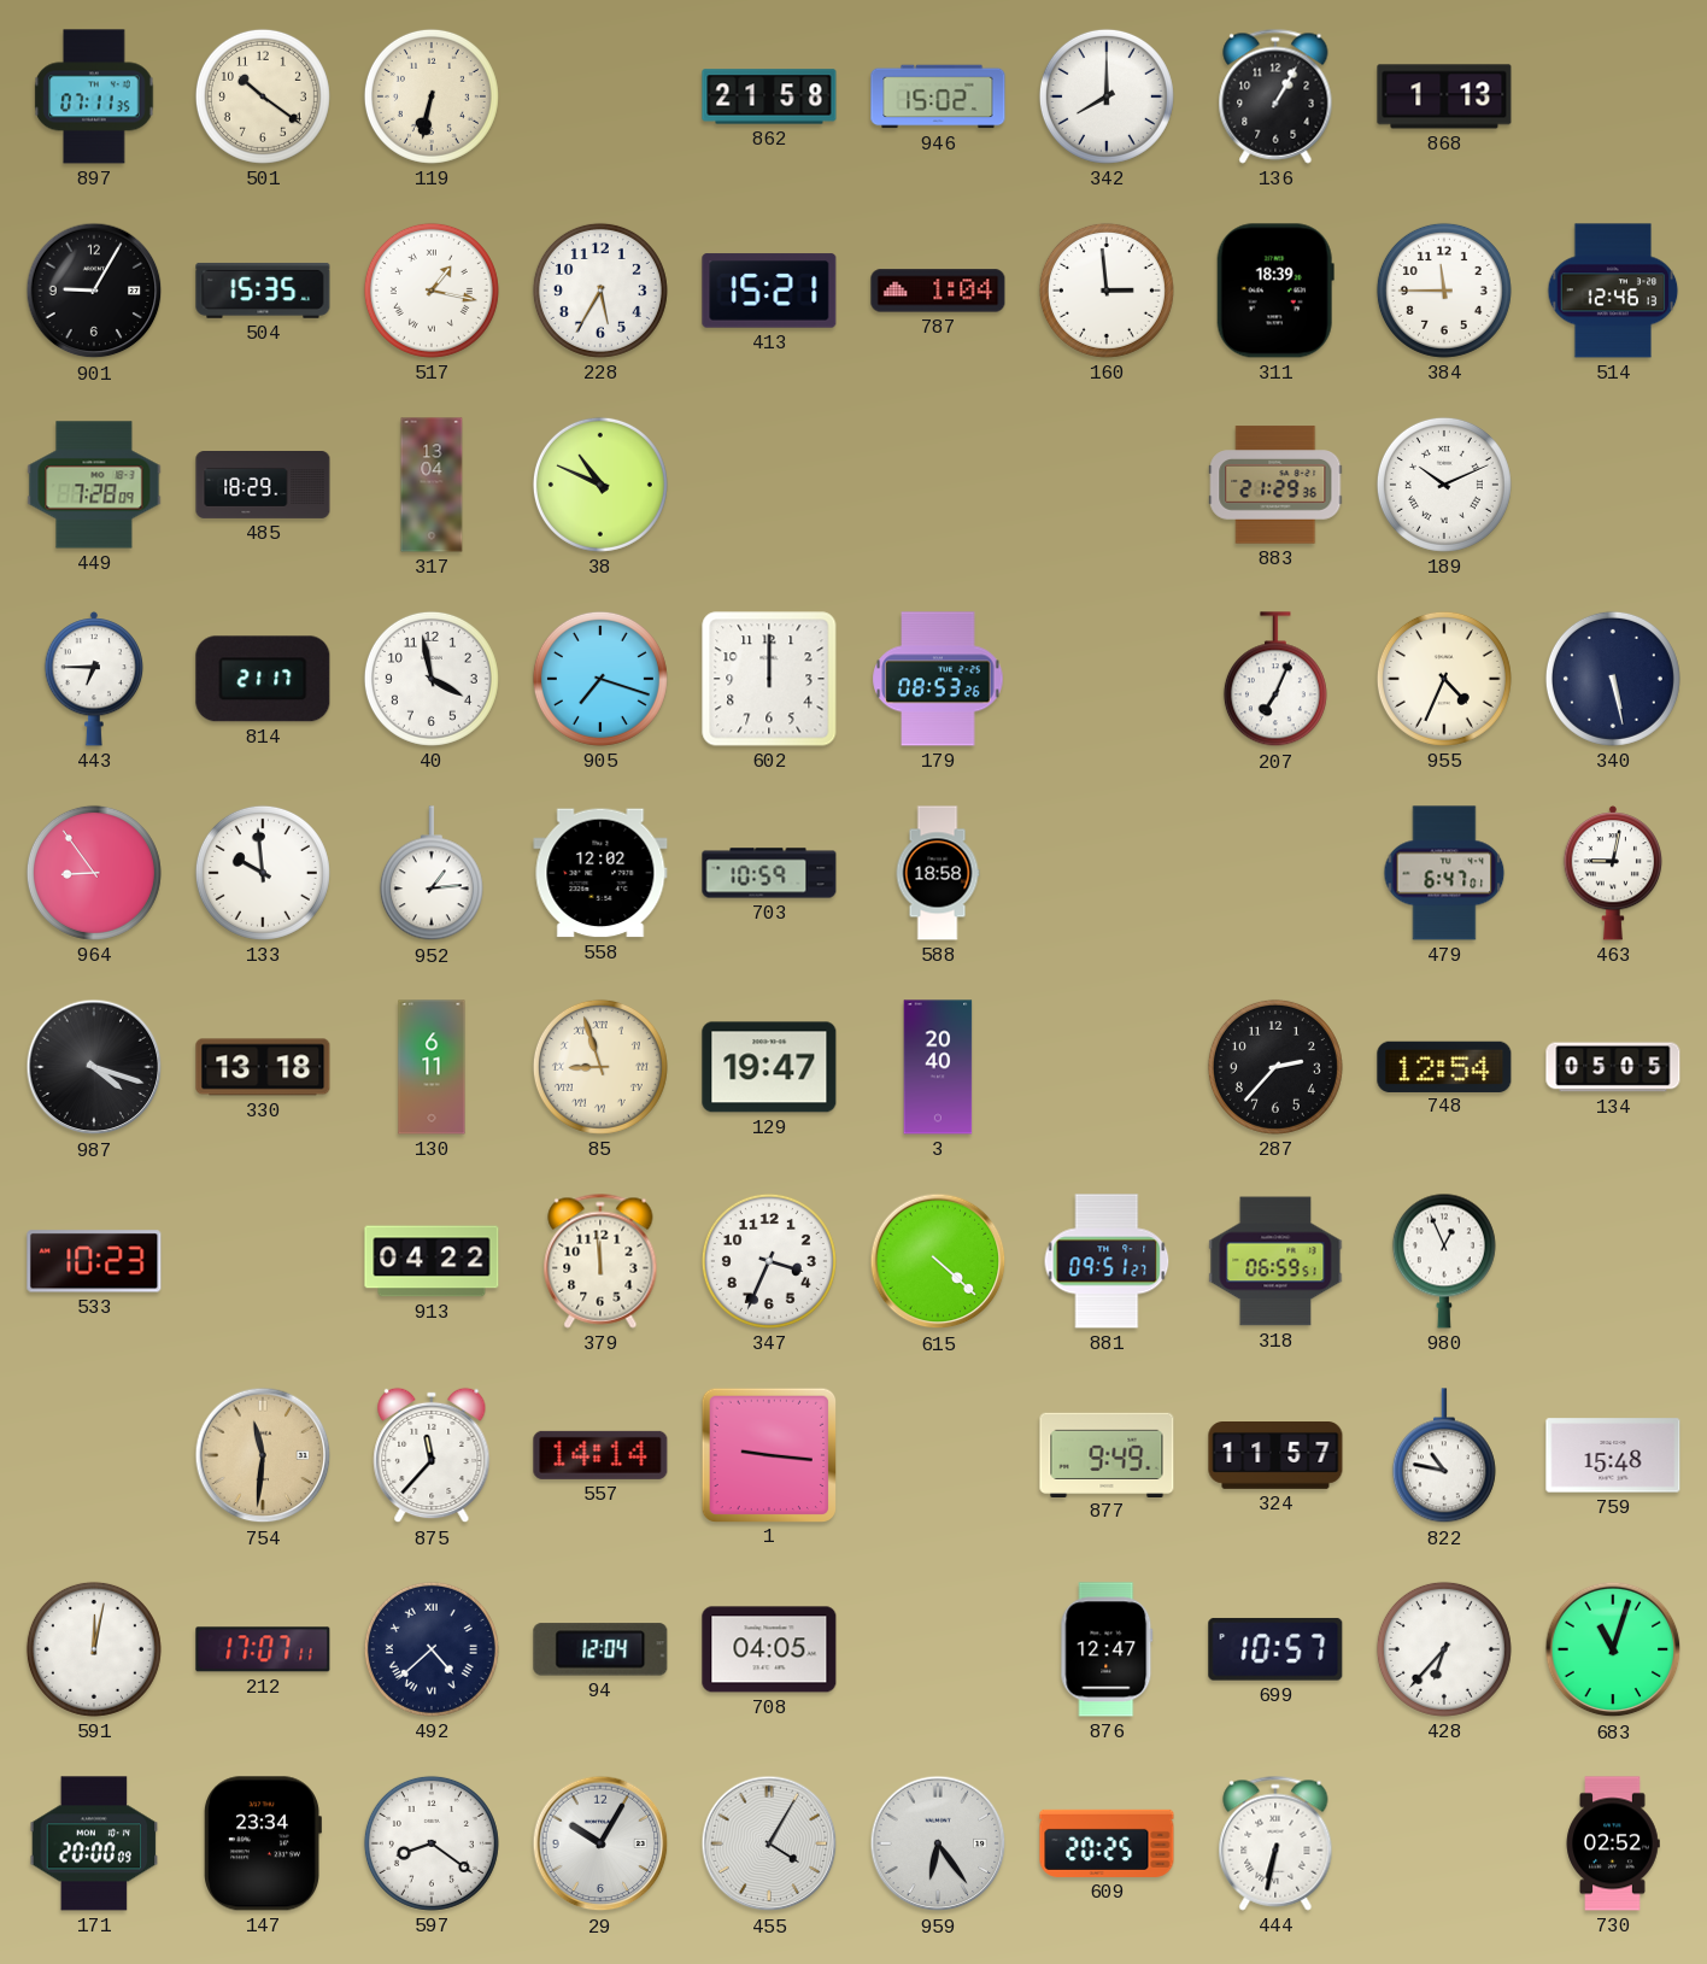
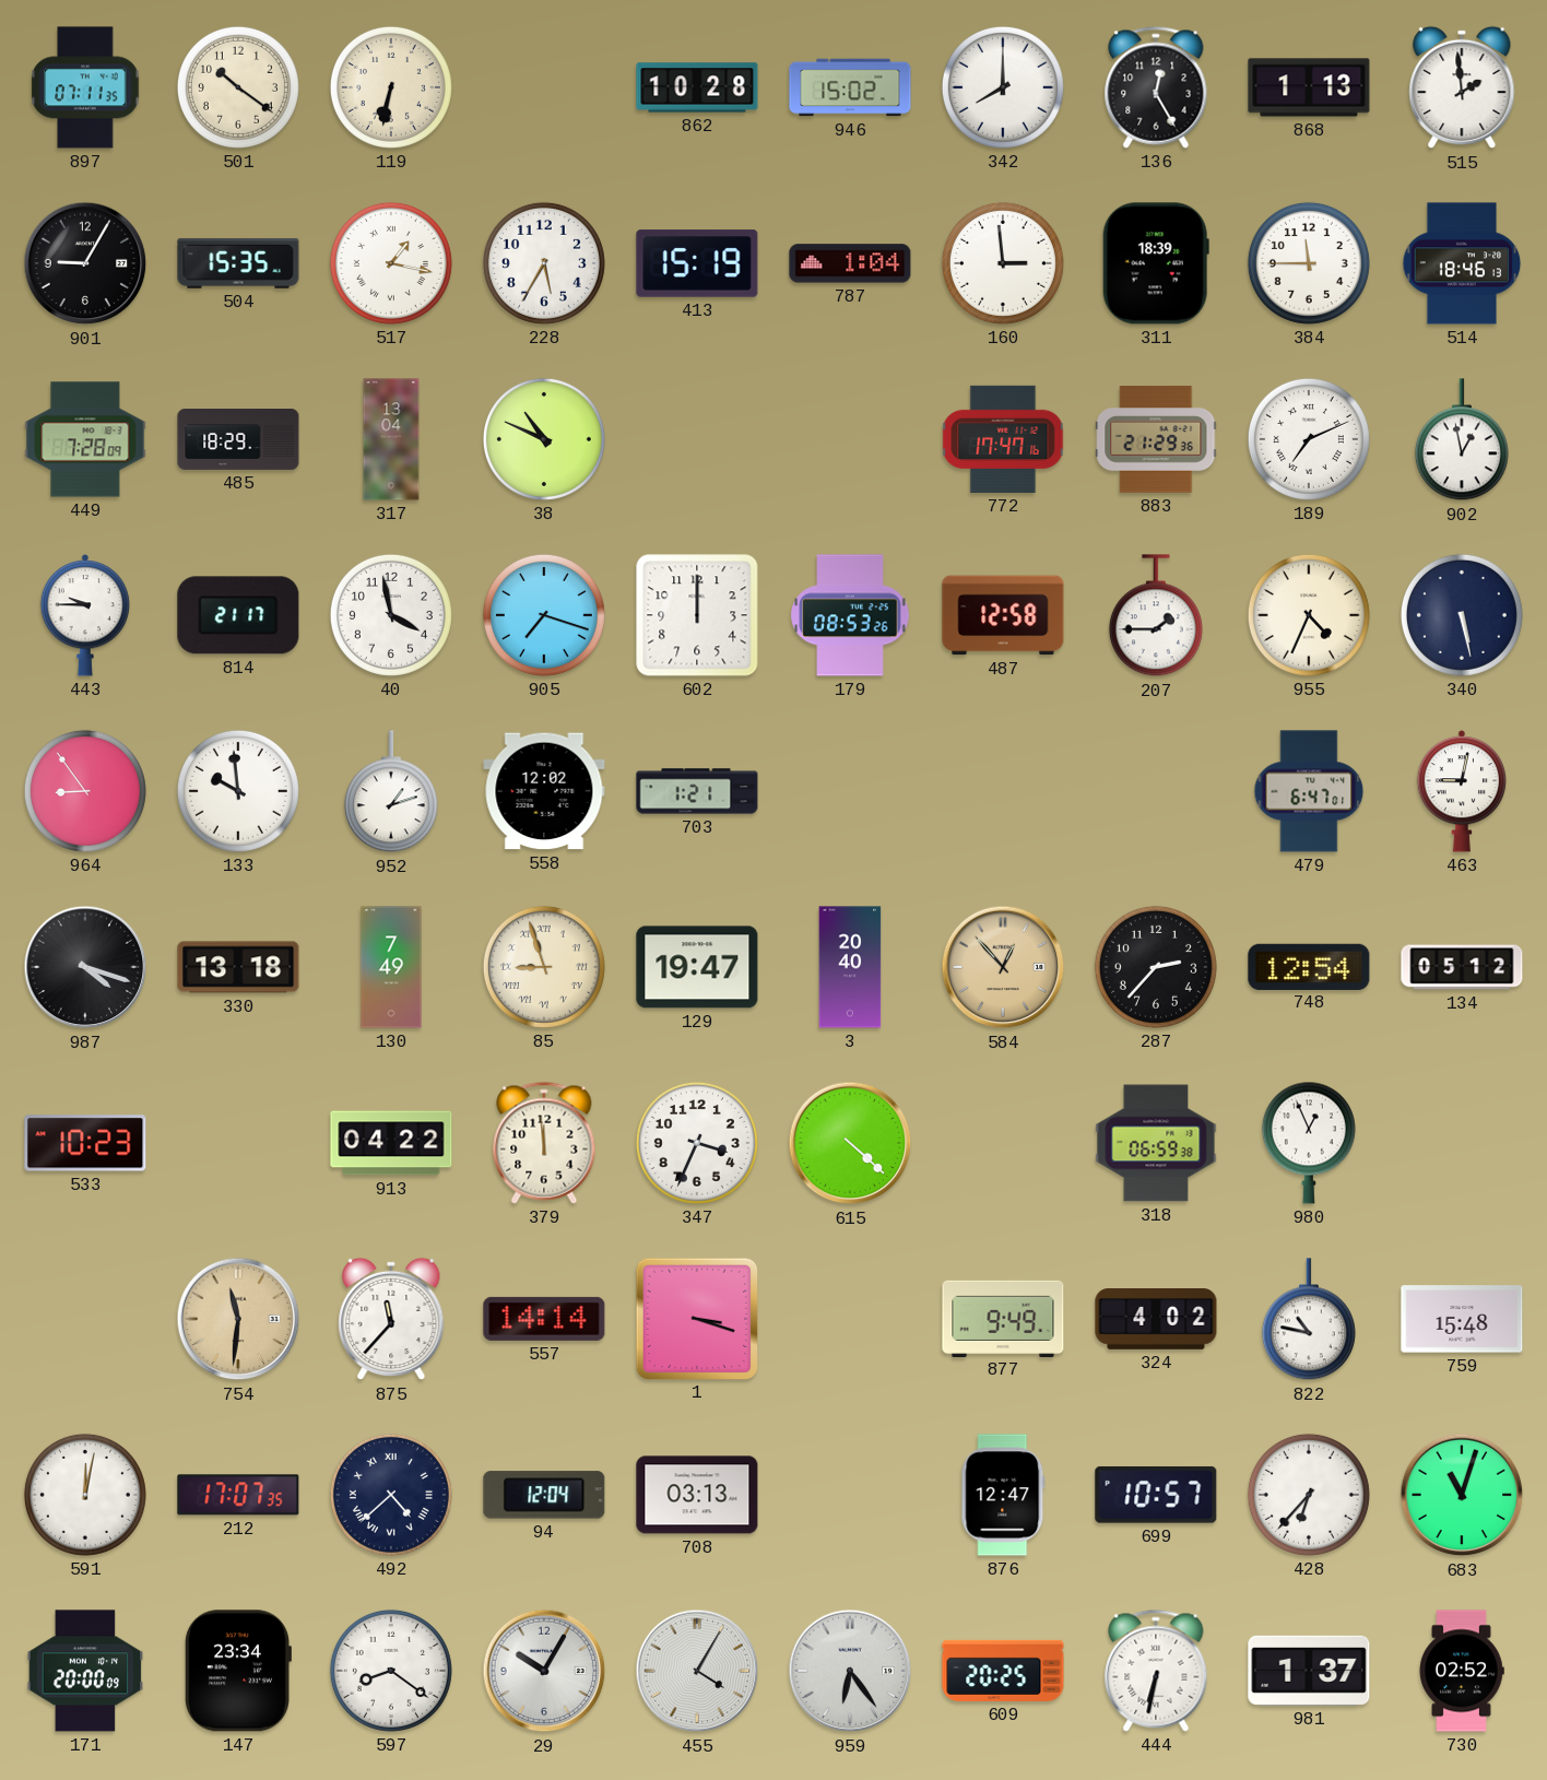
862: 21:58 -> 10:28
136: 1:05 -> 12:25
515: none -> 1:59
413: 15:21 -> 15:19
514: 12:46 -> 18:46
772: none -> 17:47
189: 10:11 -> 7:11
902: none -> 12:58
443: 6:45 -> 9:45
487: none -> 12:58
207: 7:04 -> 1:45
952: 1:14 -> 1:12
703: 10:59 -> 1:21
588: 18:58 -> none
130: 6:11 -> 7:49
584: none -> 12:53
134: 05:05 -> 05:12
881: 09:51 -> none
318: 06:59:51 -> 06:59:38
1: 9:16 -> 3:18
324: 11:57 -> 4:02
212: 17:07:11 -> 17:07:35
708: 04:05 -> 03:13
981: none -> 1:37
